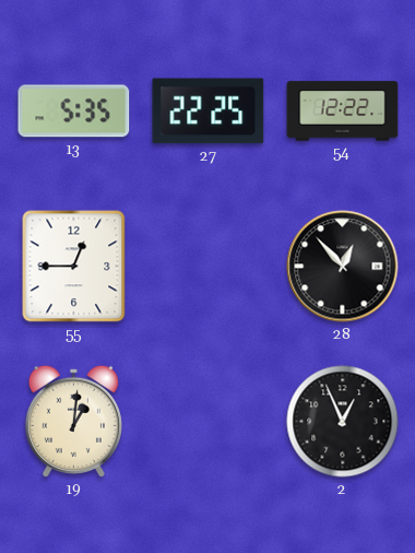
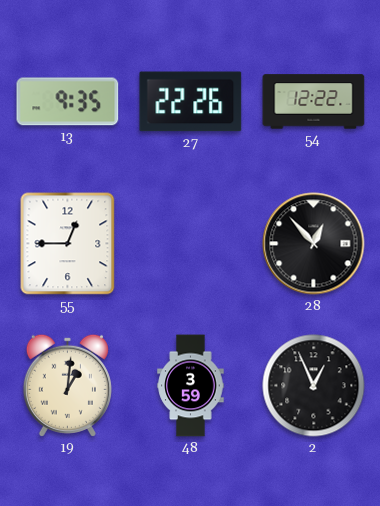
13: 5:35 -> 9:35
27: 22:25 -> 22:26
48: none -> 3:59
